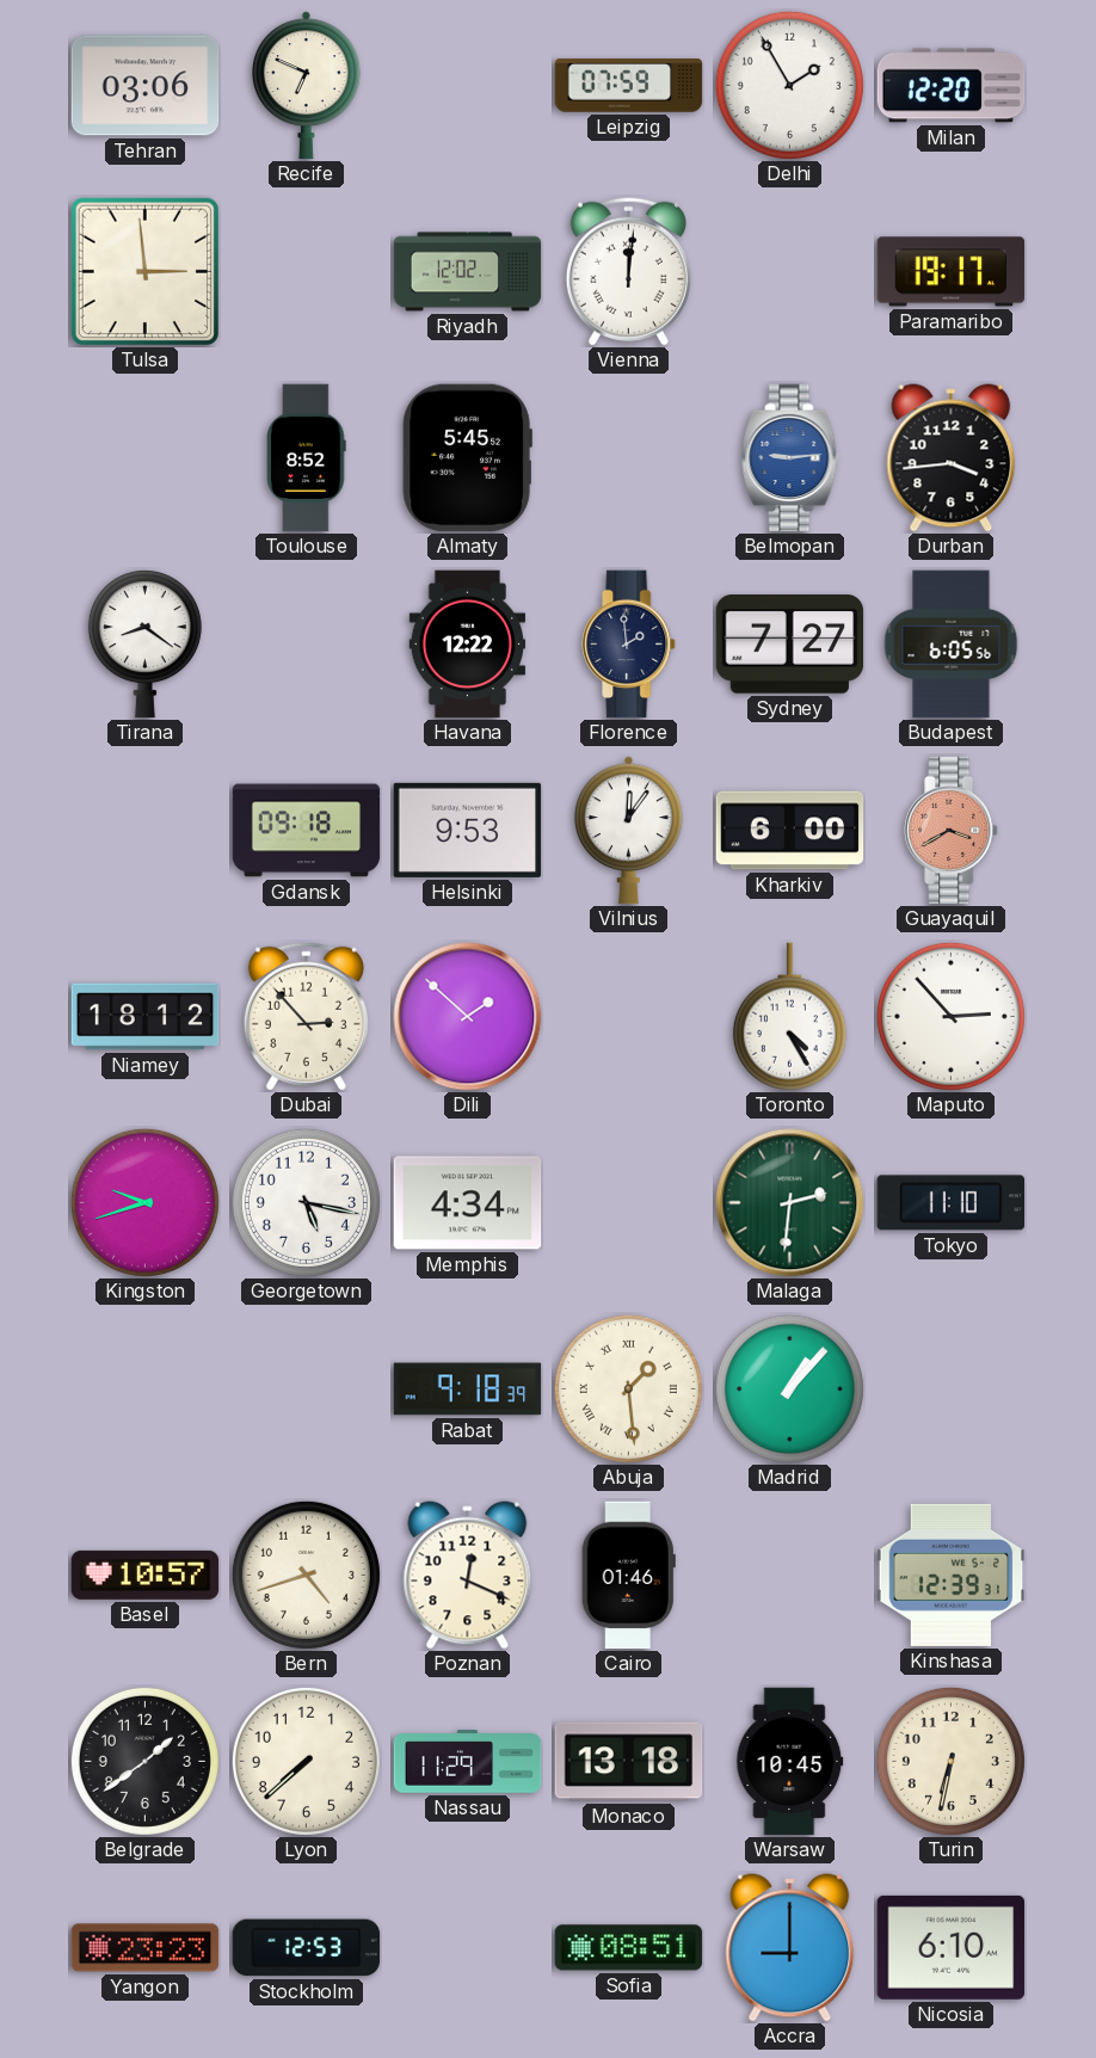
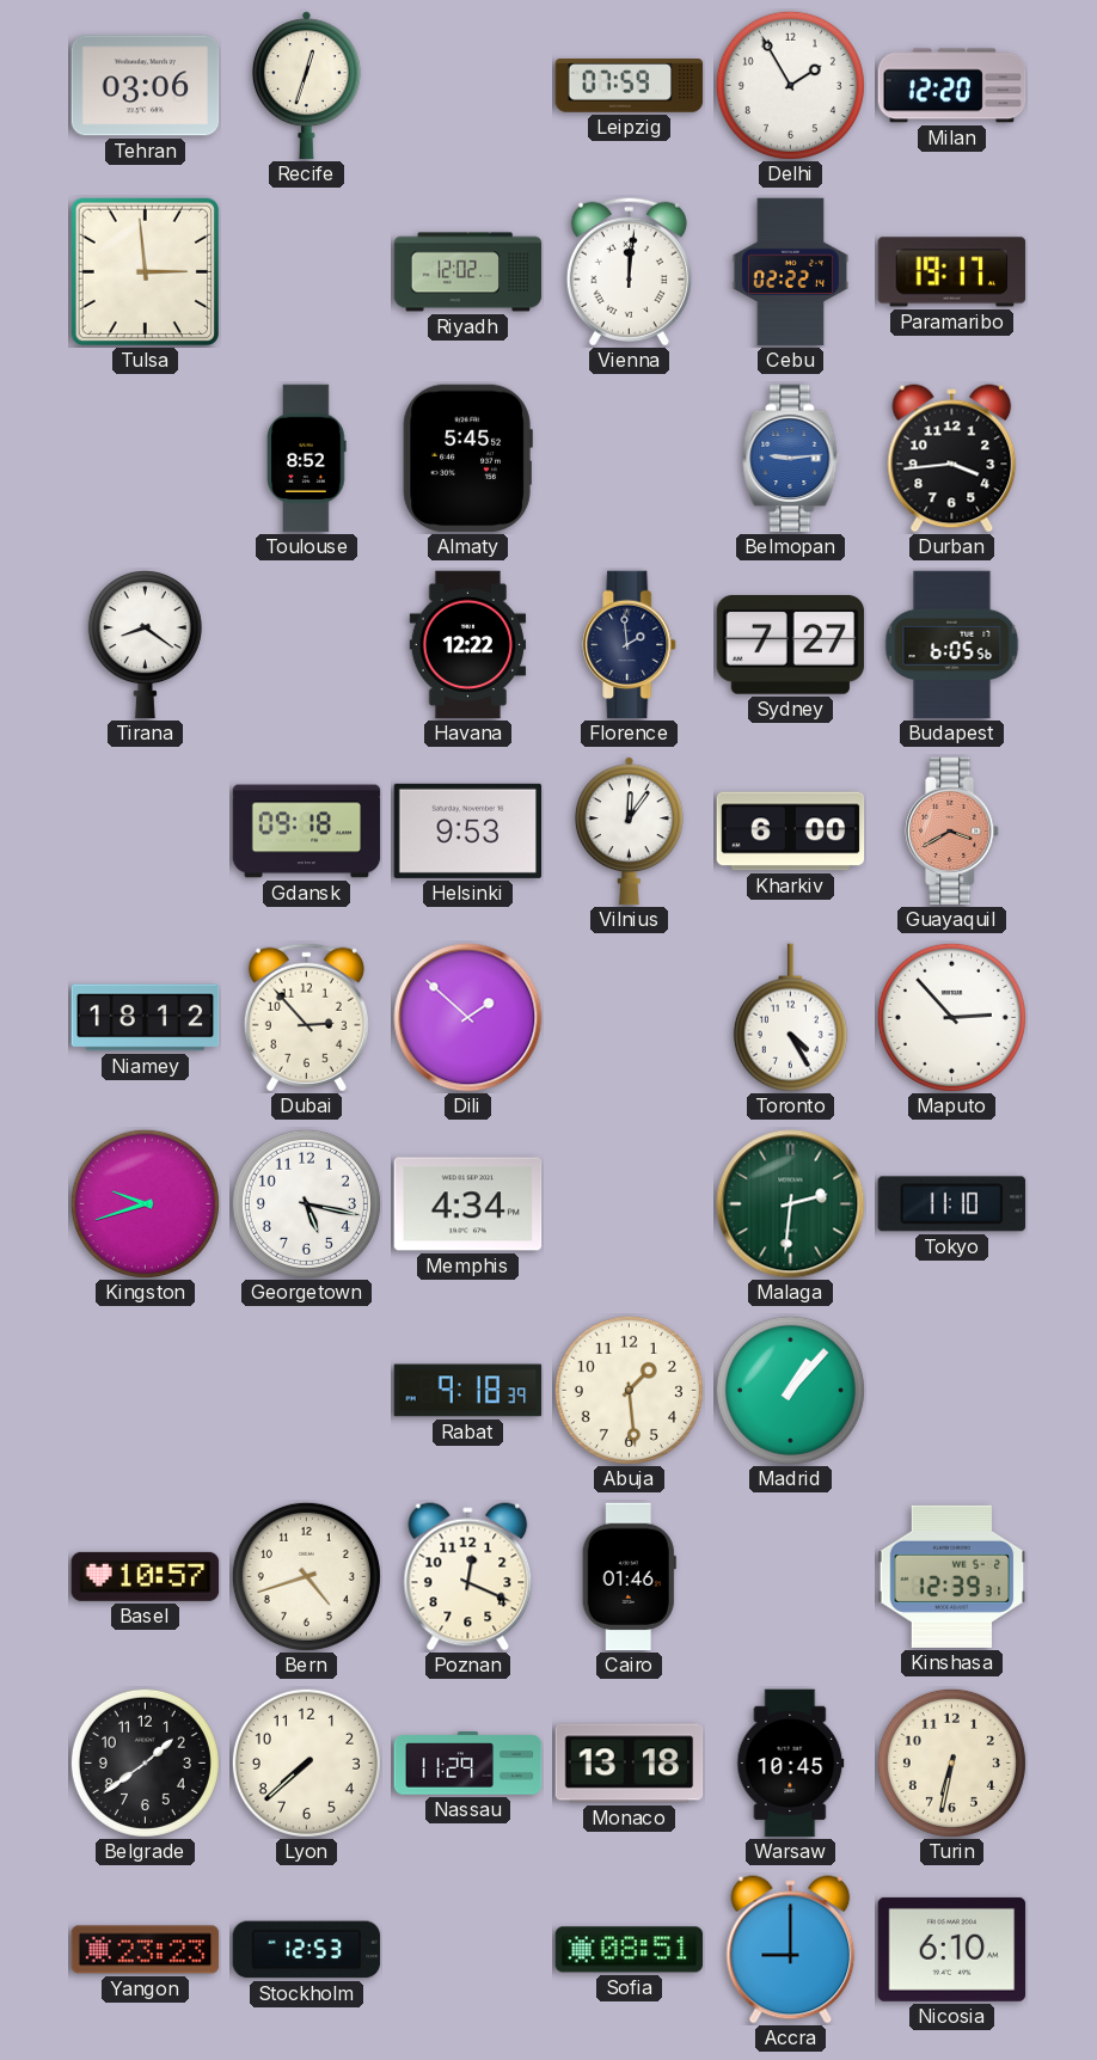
Recife: 6:49 -> 12:33
Cebu: none -> 02:22
Abuja numerals: Roman -> Arabic
